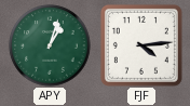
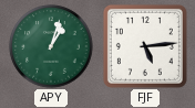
FJF: 4:14 -> 5:14
